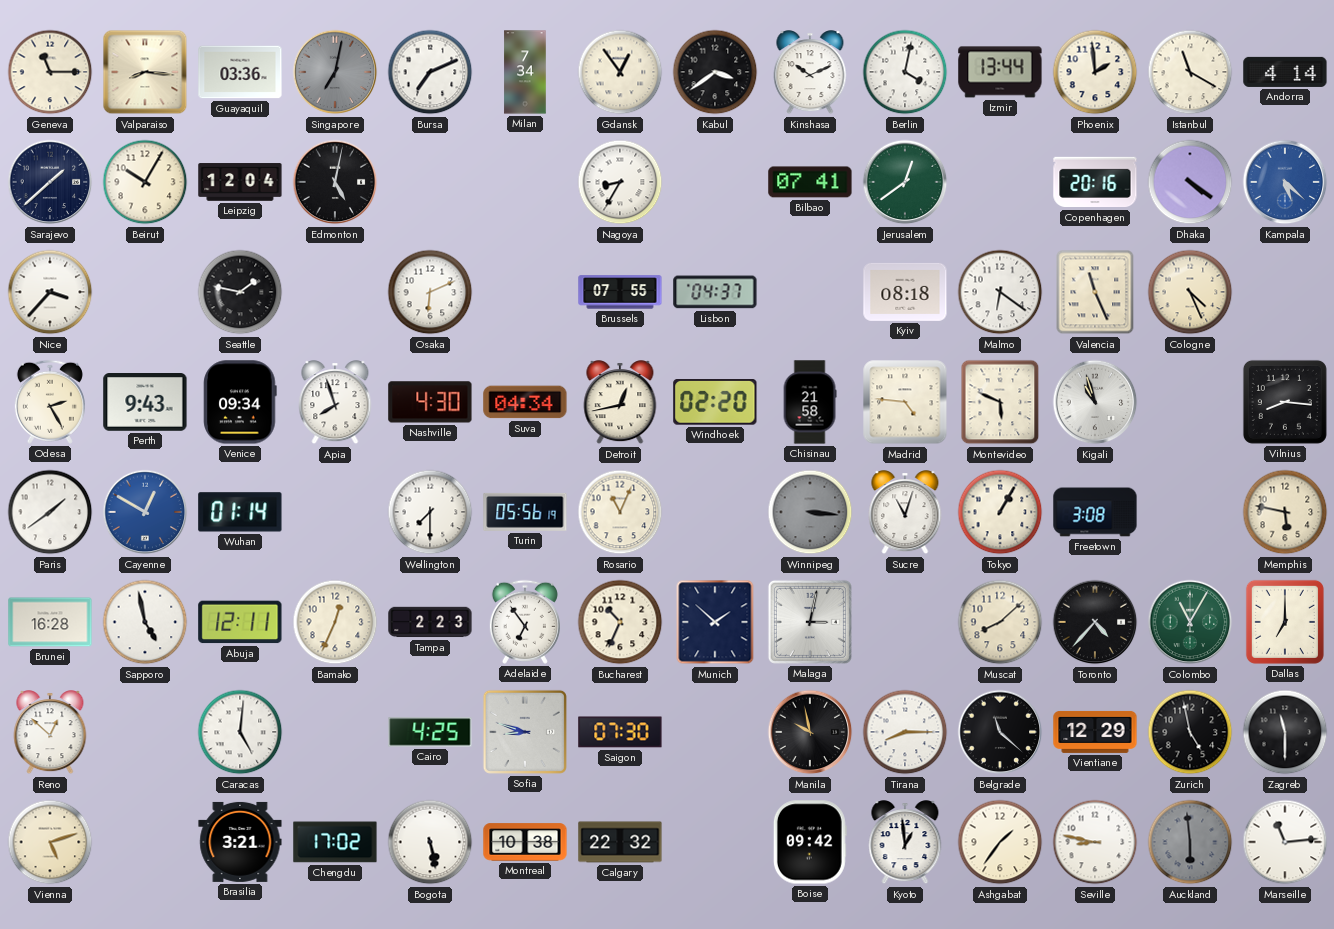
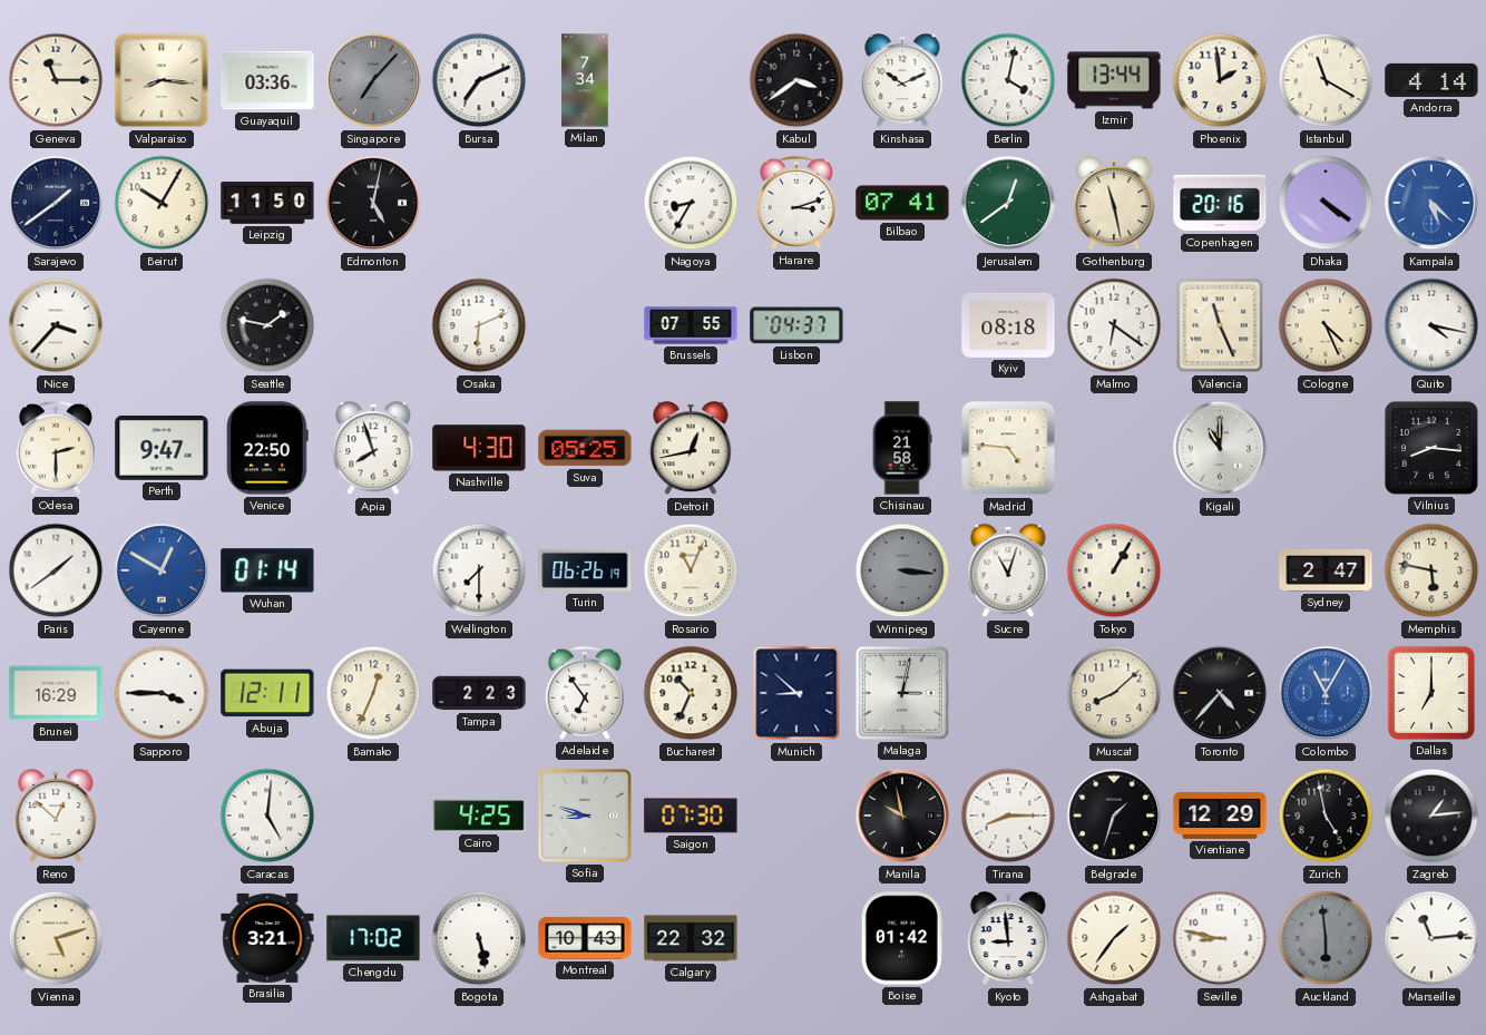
Singapore: 7:02 -> 7:07
Gdansk: 12:54 -> none
Sarajevo: 1:38 -> 1:39
Leipzig: 12:04 -> 11:50
Harare: none -> 3:12
Gothenburg: none -> 11:28
Quito: none -> 4:17
Odesa: 2:25 -> 2:30
Perth: 9:43 -> 9:47
Venice: 09:34 -> 22:50
Suva: 04:34 -> 05:25
Windhoek: 02:20 -> none
Montevideo: 5:49 -> none
Kigali: 10:57 -> 11:00
Turin: 05:56 -> 06:26
Freetown: 3:08 -> none
Sydney: none -> 2:47
Brunei: 16:28 -> 16:29
Sapporo: 4:58 -> 3:45
Munich: 1:52 -> 8:52
Colombo dial: green -> blue
Belgrade: 11:22 -> 1:33
Zagreb: 11:30 -> 1:14
Montreal: 10:38 -> 10:43
Boise: 09:42 -> 01:42
Kyoto: 12:59 -> 8:59
